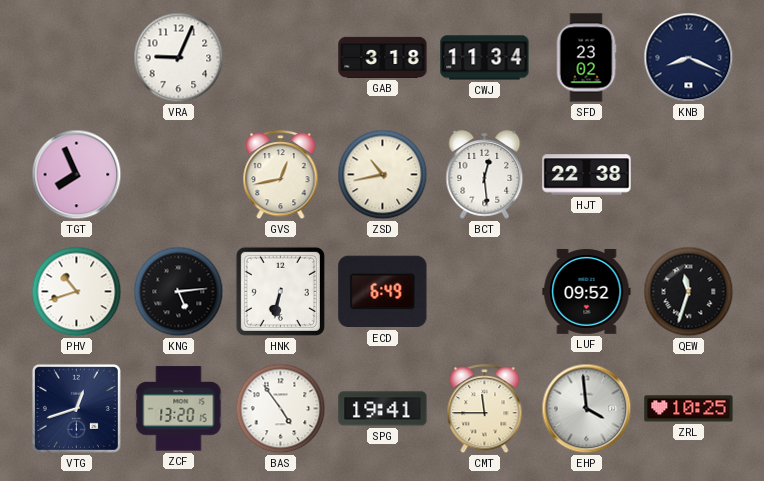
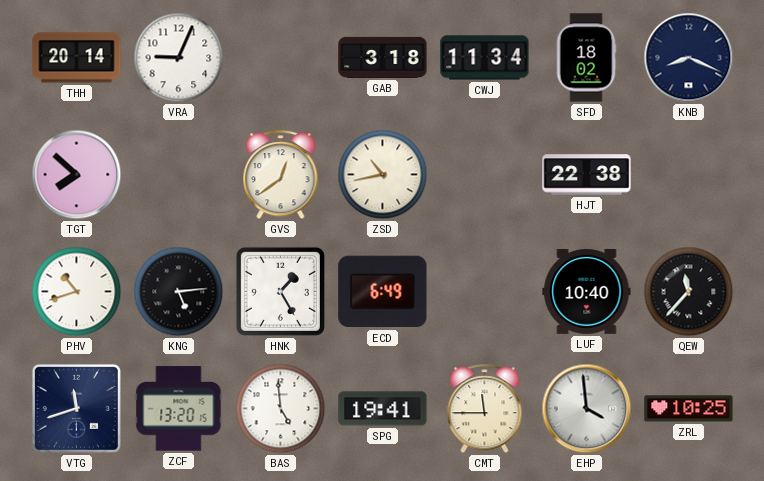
THH: none -> 20:14
SFD: 23:02 -> 18:02
TGT: 7:56 -> 7:52
GVS: 12:43 -> 12:39
BCT: 12:29 -> none
HNK: 6:32 -> 1:25
LUF: 09:52 -> 10:40
QEW: 11:33 -> 11:37
VTG: 12:42 -> 11:42
BAS: 4:54 -> 4:59
